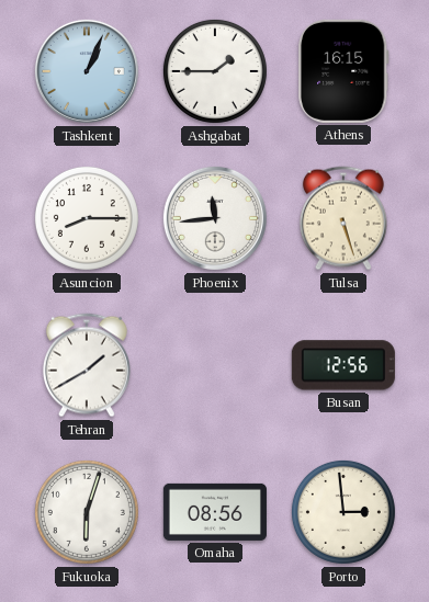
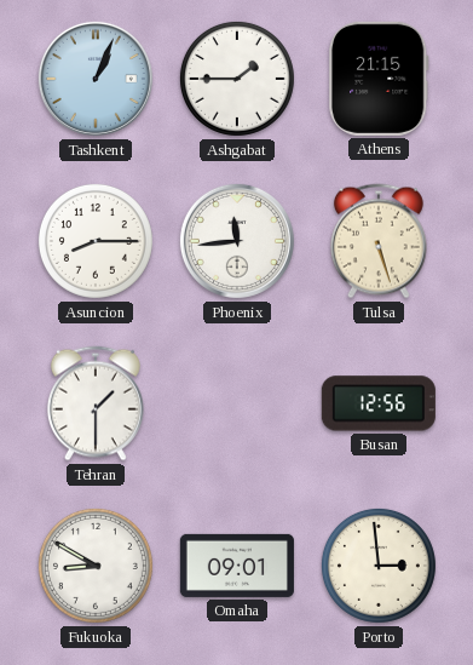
Athens: 16:15 -> 21:15
Tehran: 1:40 -> 1:30
Fukuoka: 6:03 -> 8:50
Omaha: 08:56 -> 09:01
